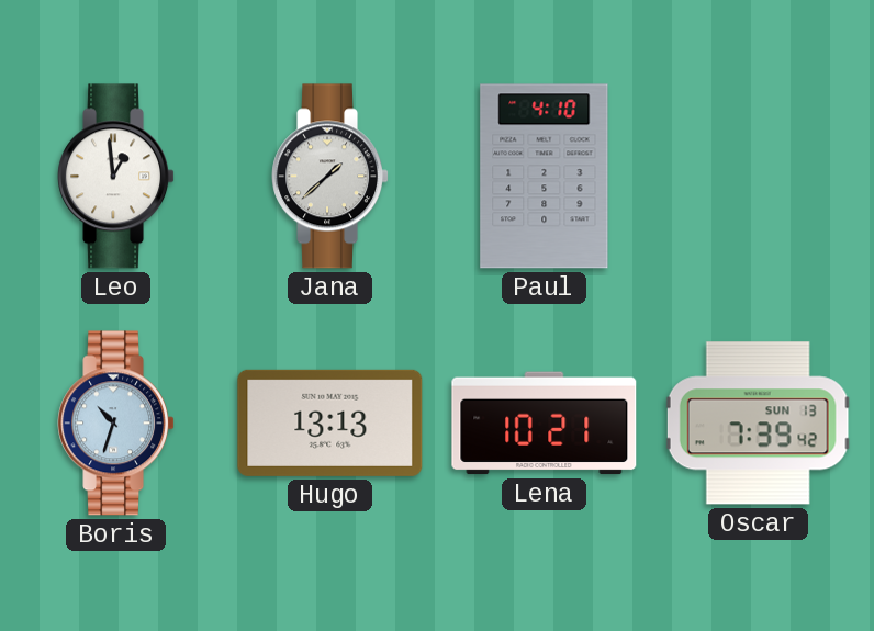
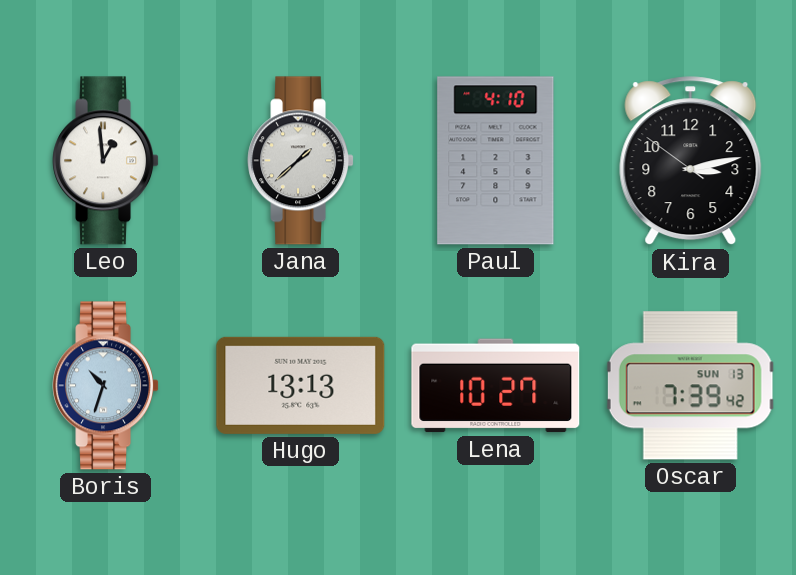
Kira: none -> 3:12
Lena: 10:21 -> 10:27
